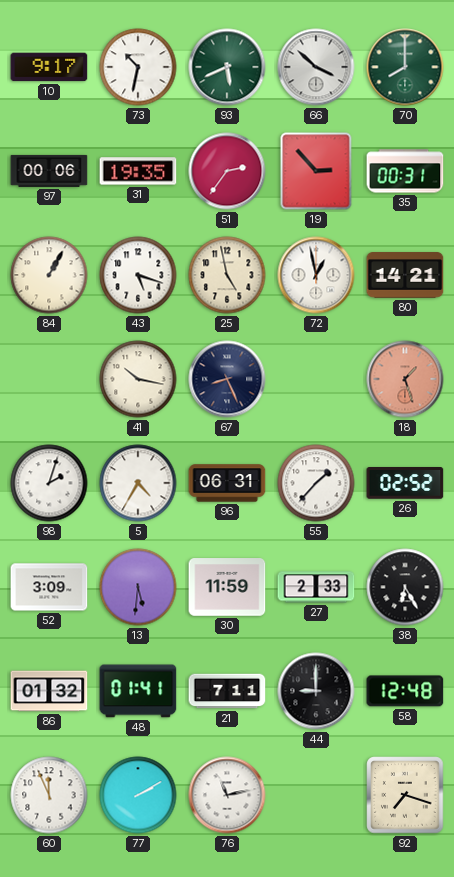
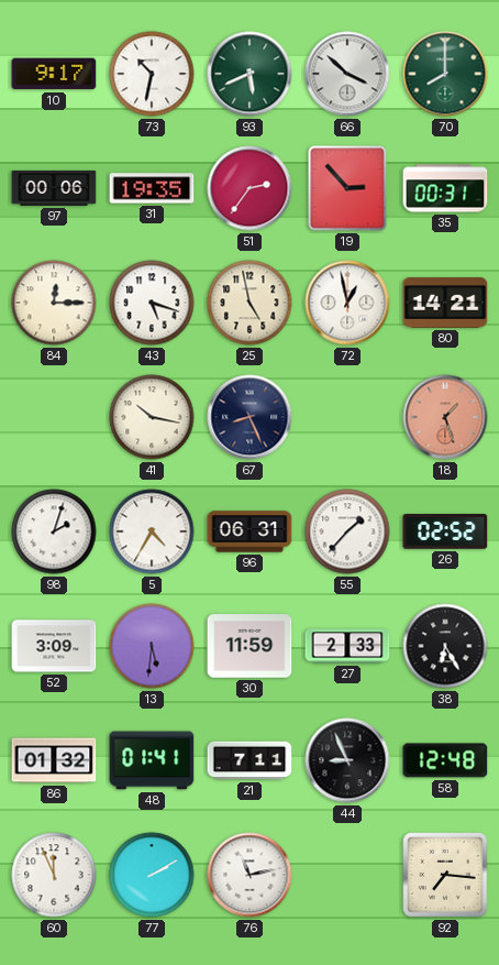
84: 1:05 -> 12:15
44: 9:00 -> 8:56
92: 7:18 -> 7:16
